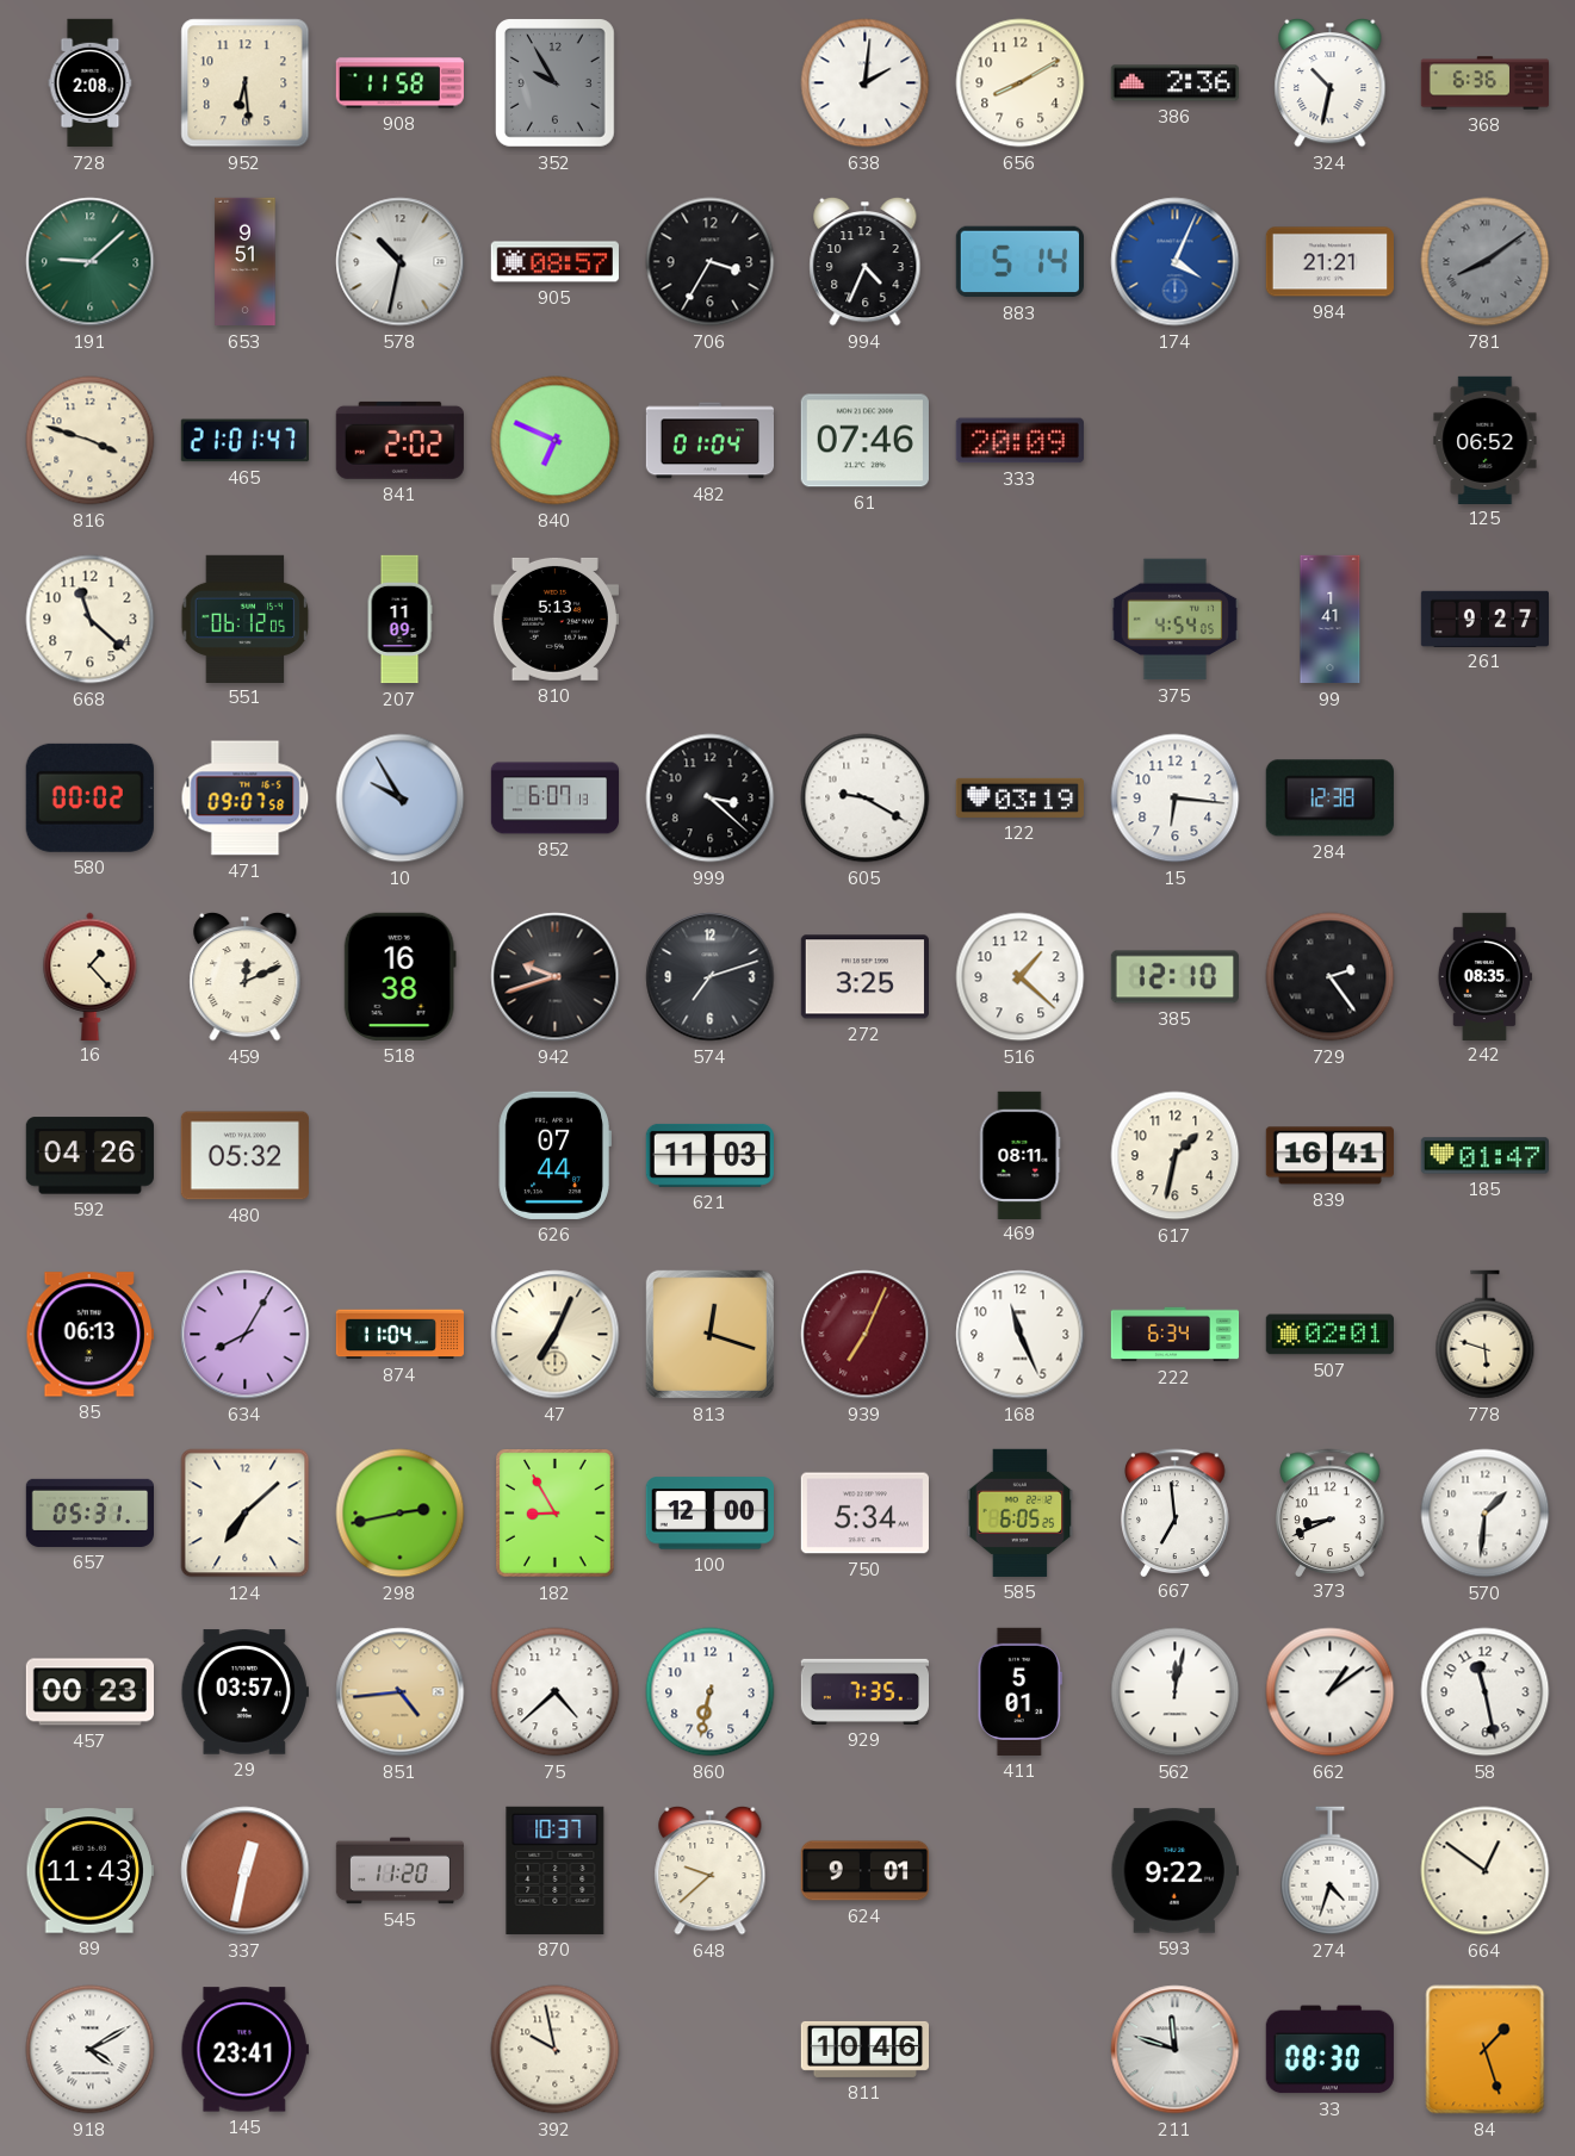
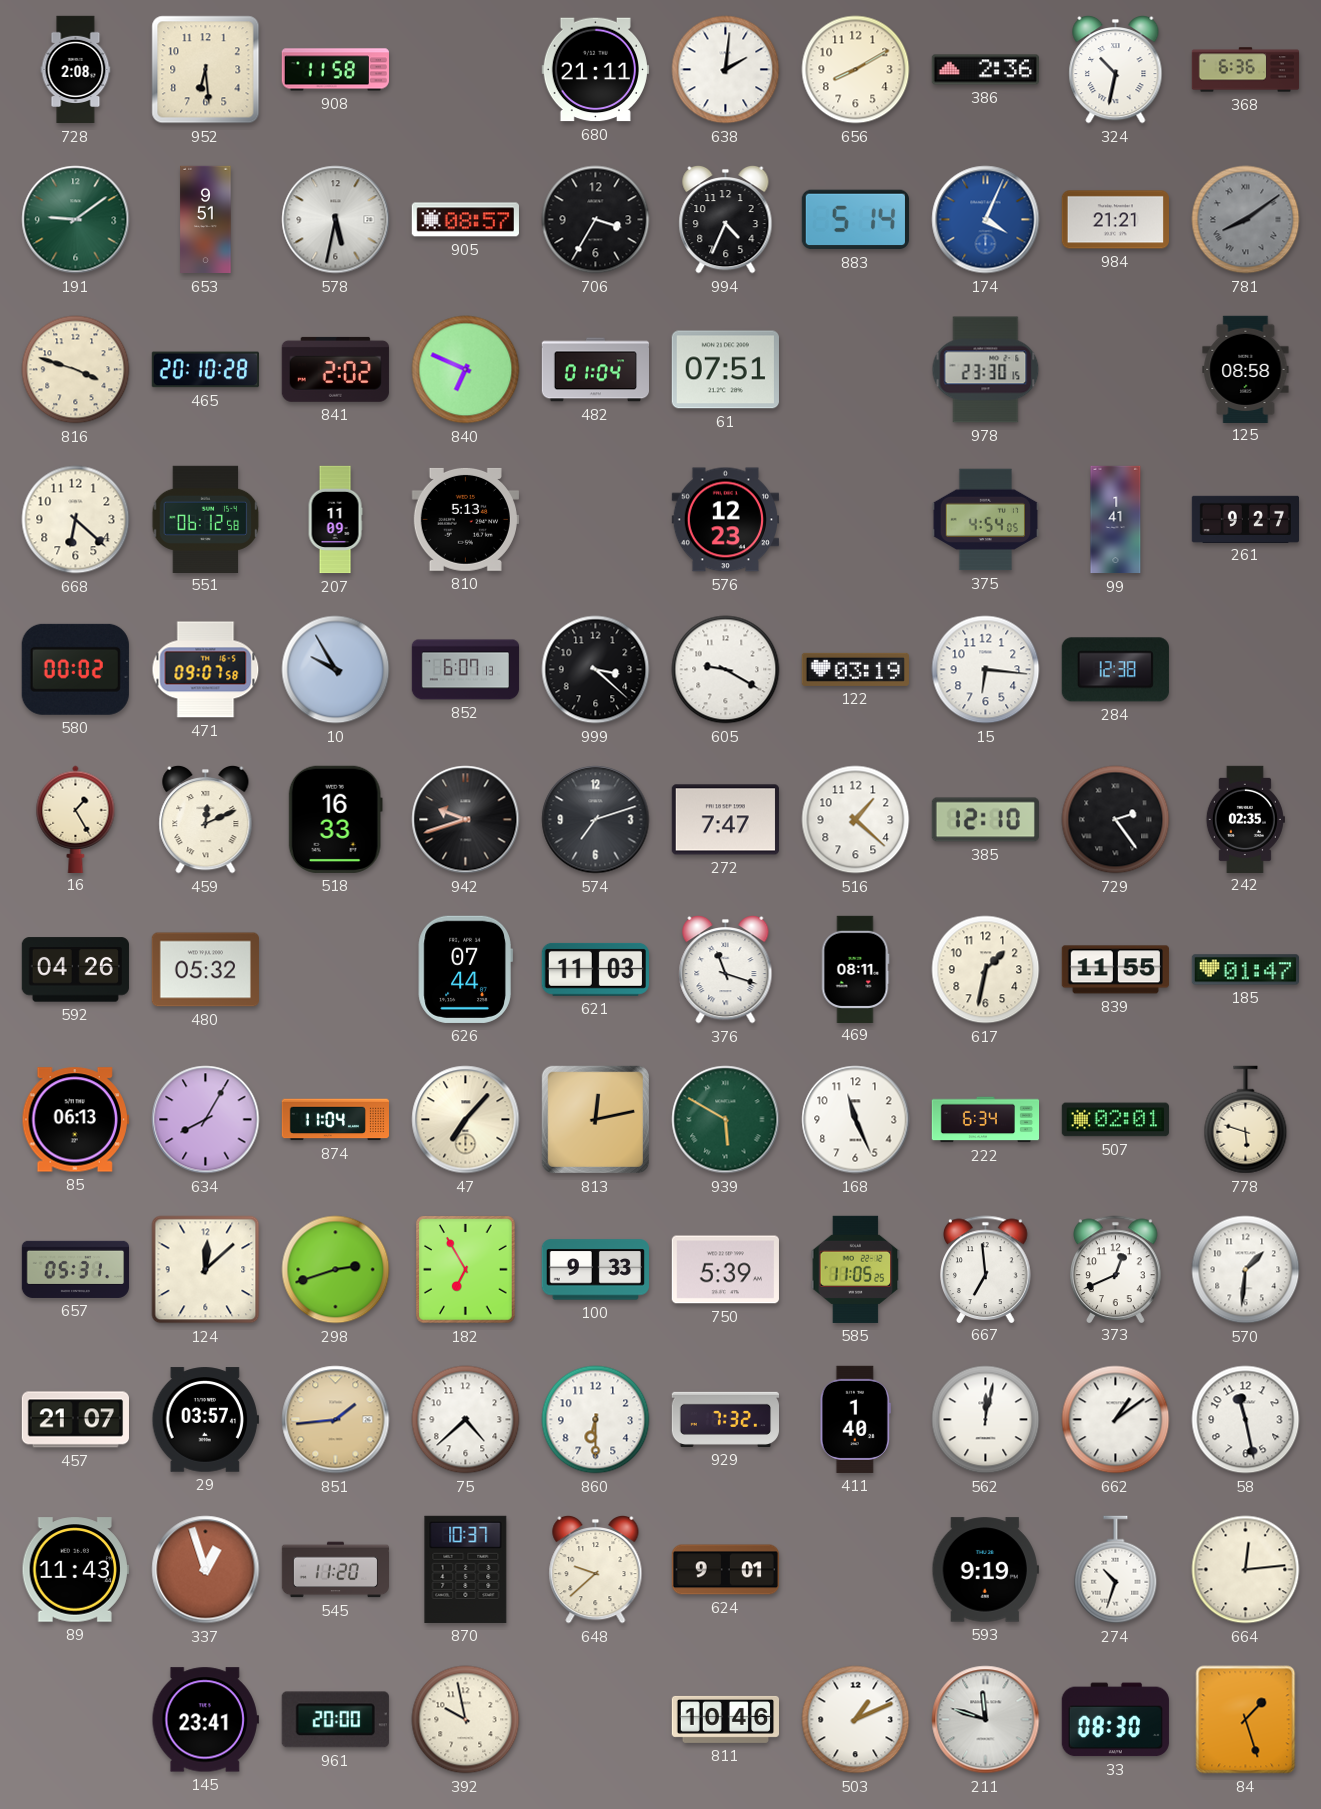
352: 9:55 -> none
680: none -> 21:11
191: 9:08 -> 9:09
578: 10:32 -> 5:32
465: 21:01 -> 20:10
61: 07:46 -> 07:51
333: 20:09 -> none
978: none -> 23:30
125: 06:52 -> 08:58
668: 11:22 -> 6:22
551: 06:12:05 -> 06:12:58
576: none -> 12:23
16: 1:23 -> 1:25
518: 16:38 -> 16:33
272: 3:25 -> 7:47
242: 08:35 -> 02:35
376: none -> 11:18
839: 16:41 -> 11:55
47: 7:04 -> 7:07
813: 12:18 -> 12:13
939: 7:04 -> 5:50
939 dial: burgundy -> green
124: 7:08 -> 12:08
298: 2:43 -> 2:42
182: 8:55 -> 6:55
100: 12:00 -> 9:33
750: 5:34 -> 5:39
585: 6:05 -> 11:05
373: 8:41 -> 12:41
457: 00:23 -> 21:07
851: 4:44 -> 1:44
860: 6:32 -> 6:30
929: 7:35 -> 7:32
411: 5:01 -> 1:40
337: 12:32 -> 12:57
593: 9:22 -> 9:19
274: 4:33 -> 10:33
664: 12:51 -> 12:14
918: 4:10 -> none
961: none -> 20:00
503: none -> 1:11
